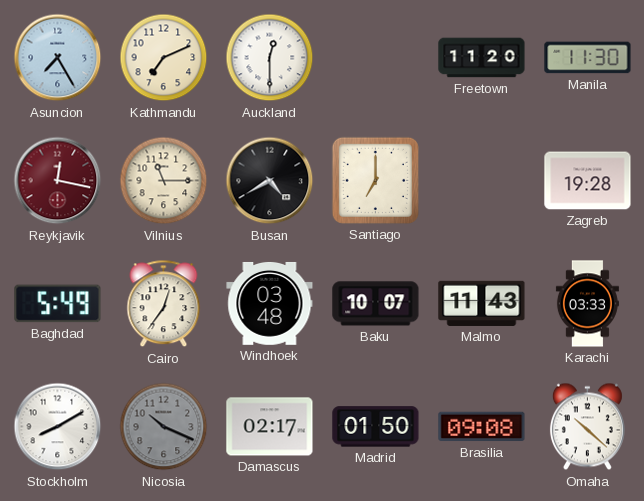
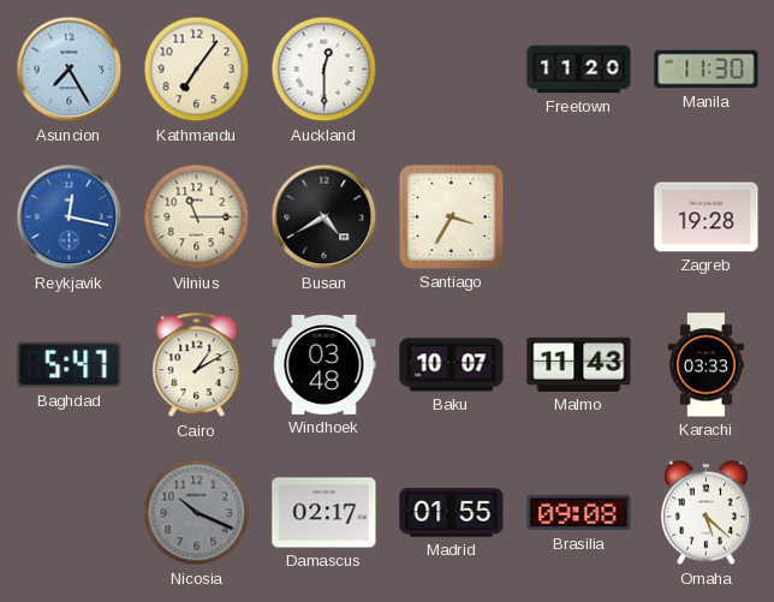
Kathmandu: 7:11 -> 7:06
Reykjavik dial: burgundy -> blue
Santiago: 7:00 -> 3:35
Baghdad: 5:49 -> 5:47
Cairo: 12:36 -> 1:10
Stockholm: 8:10 -> none
Madrid: 01:50 -> 01:55
Omaha: 10:22 -> 5:22
